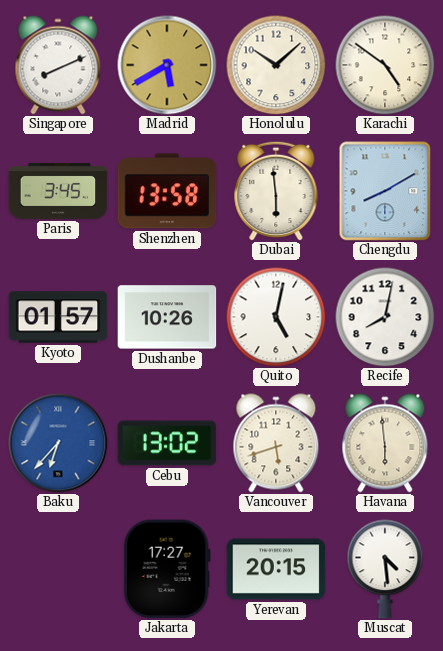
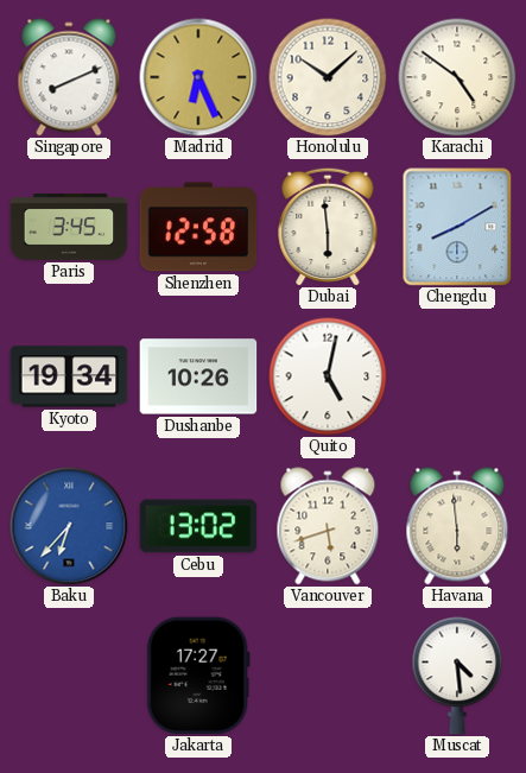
Madrid: 5:40 -> 6:26
Shenzhen: 13:58 -> 12:58
Kyoto: 01:57 -> 19:34
Recife: 8:02 -> none
Yerevan: 20:15 -> none
